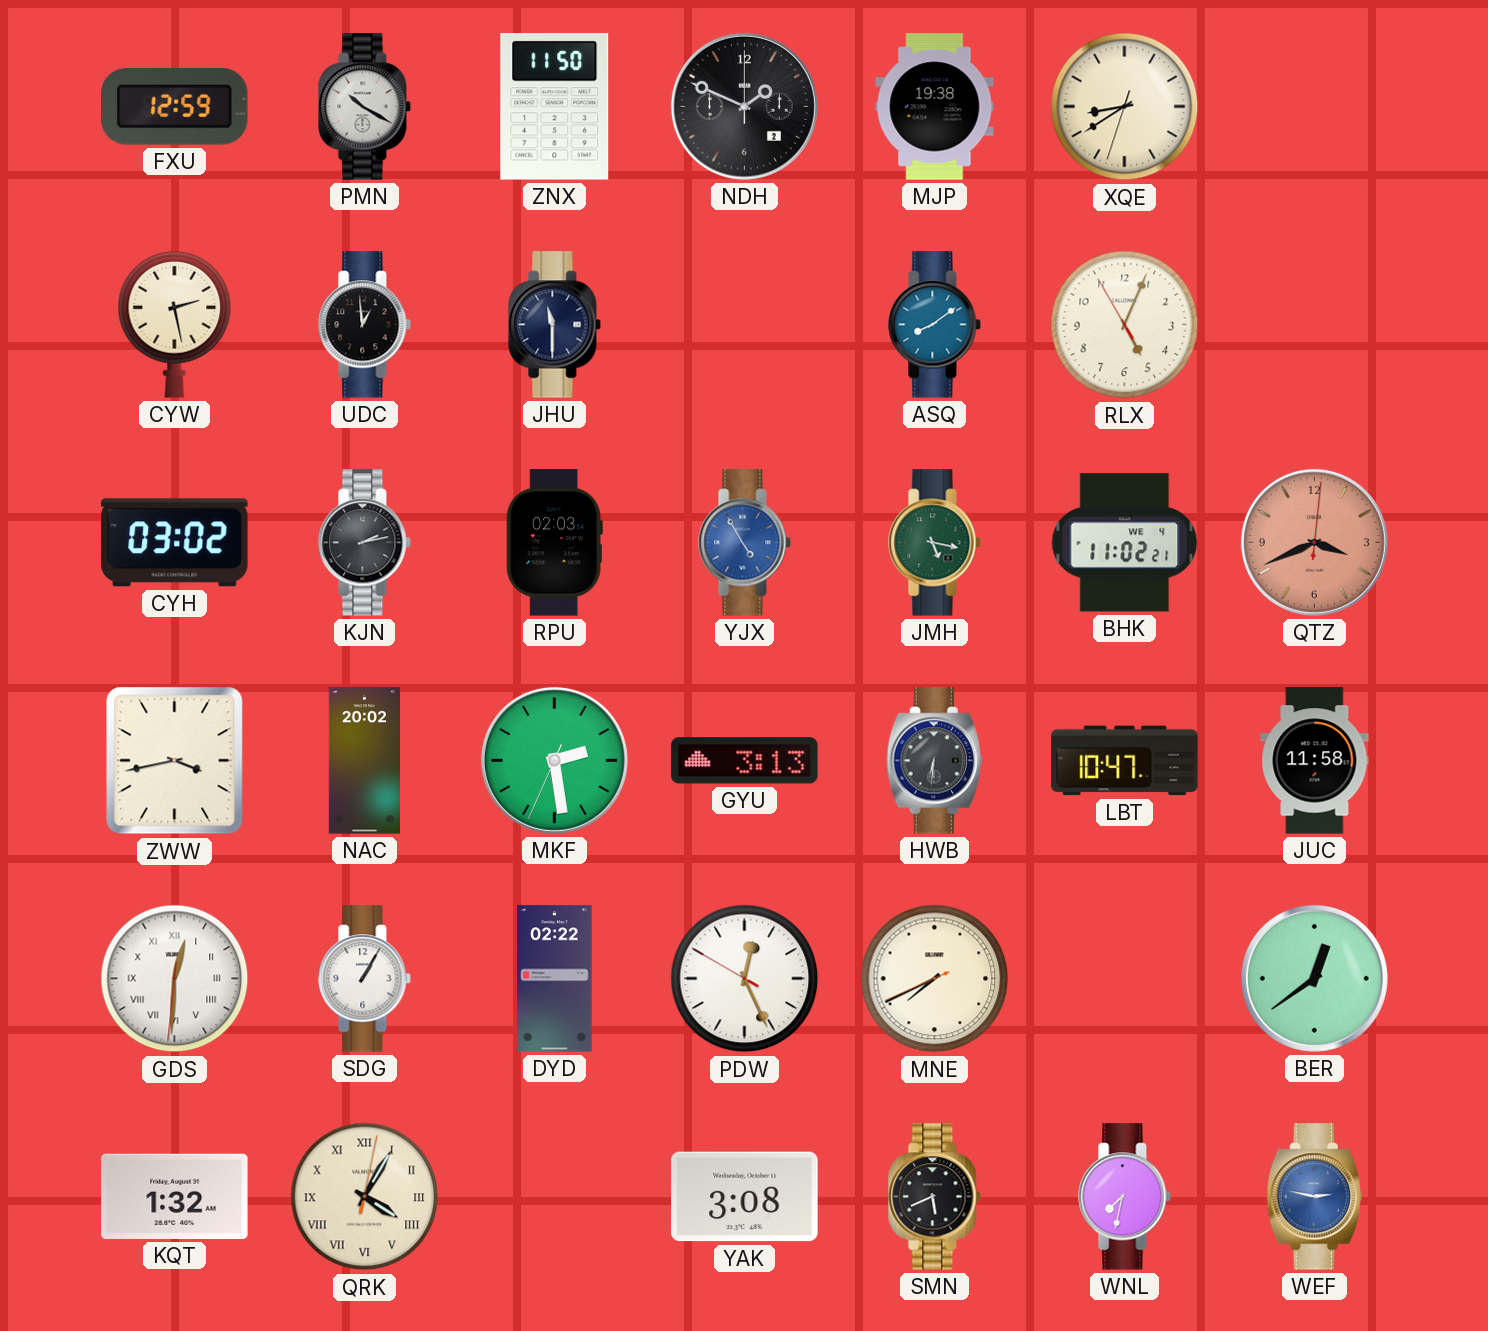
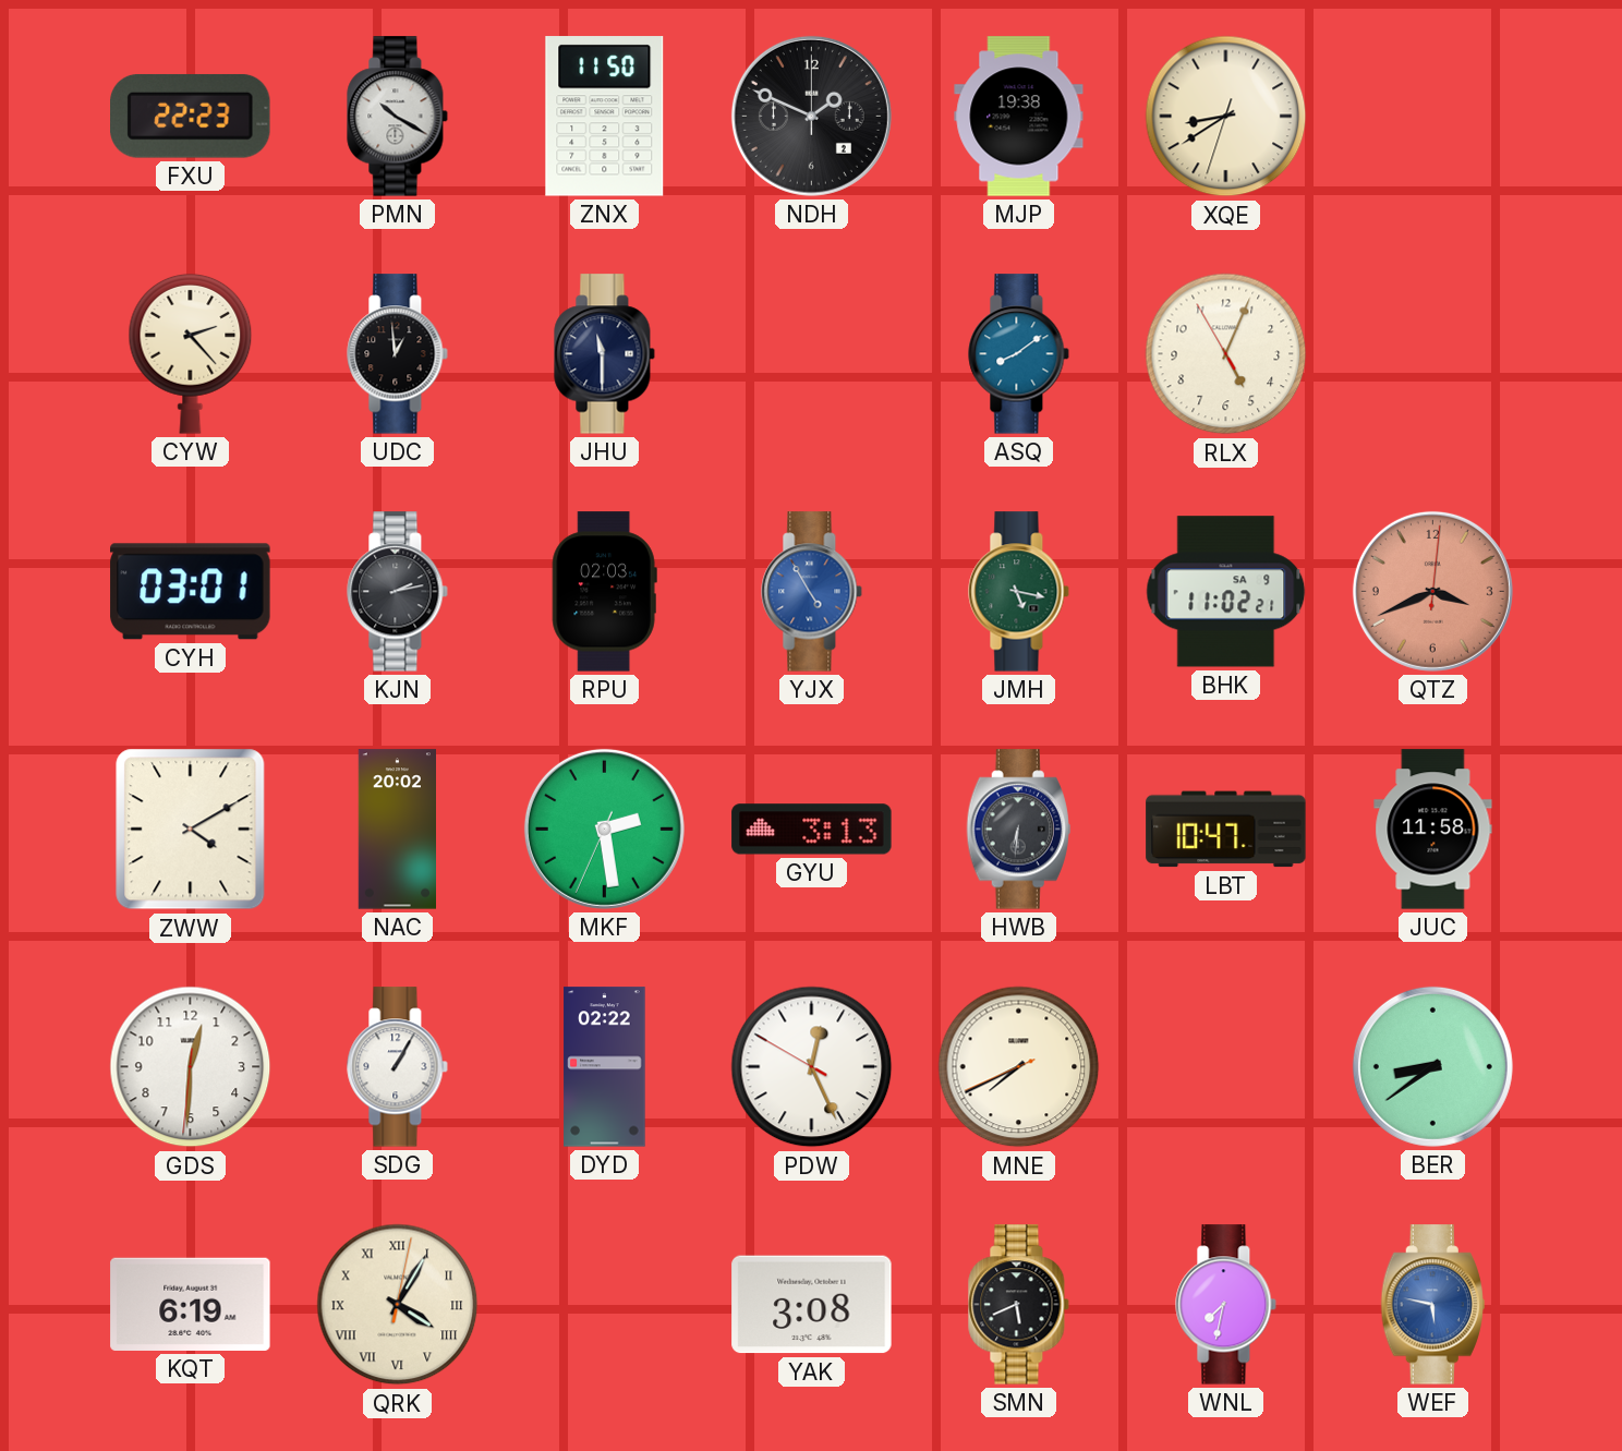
FXU: 12:59 -> 22:23
CYW: 2:28 -> 2:23
CYH: 03:02 -> 03:01
BHK date: WE 4 -> SA 9
ZWW: 3:43 -> 4:10
GDS numerals: Roman -> Arabic
BER: 12:39 -> 8:39
KQT: 1:32 -> 6:19
WEF: 2:47 -> 5:47
